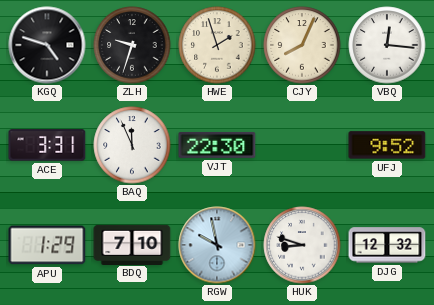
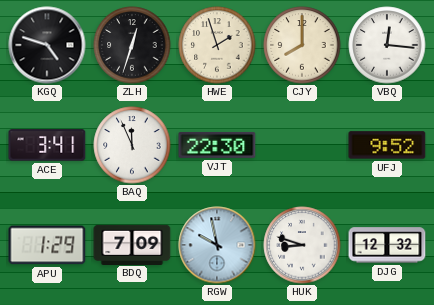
ZLH: 9:33 -> 12:33
CJY: 8:04 -> 8:00
ACE: 3:31 -> 3:41
BDQ: 7:10 -> 7:09
